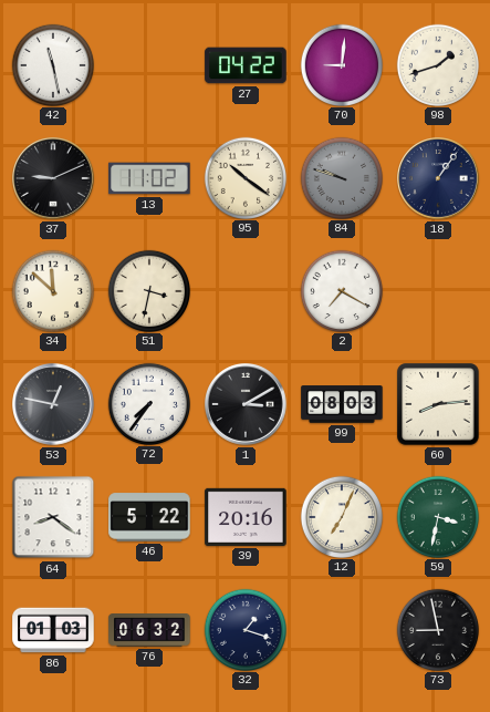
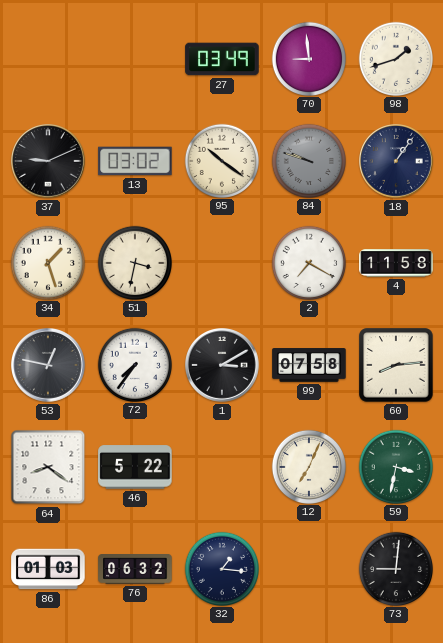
42: 11:28 -> none
27: 04:22 -> 03:49
70: 9:01 -> 8:59
13: 11:02 -> 03:02
34: 11:52 -> 1:27
4: none -> 11:58
99: 08:03 -> 07:58
39: 20:16 -> none
32: 1:18 -> 1:16
73: 8:58 -> 9:01
